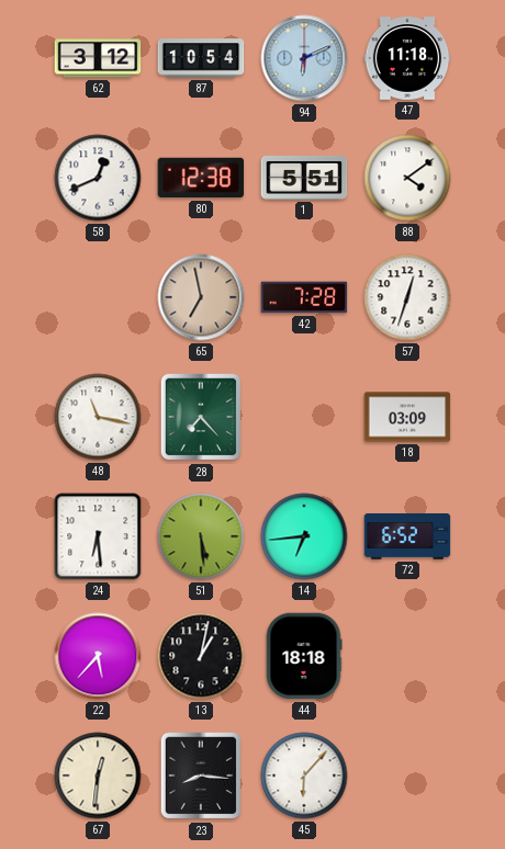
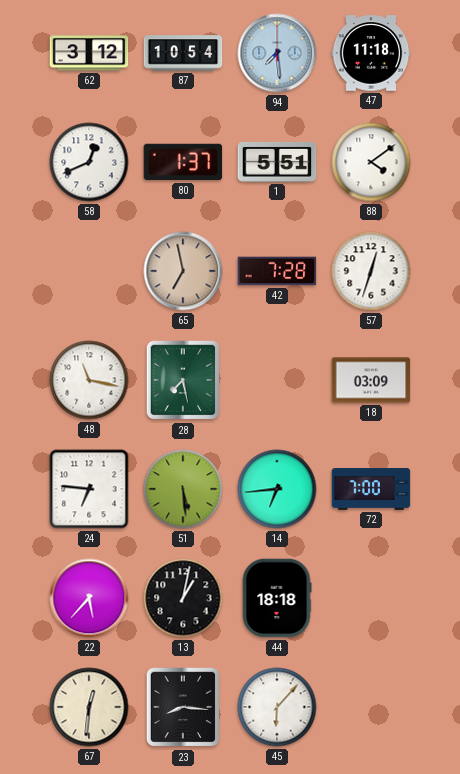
94: 6:11 -> 7:29
80: 12:38 -> 1:37
28: 7:23 -> 7:28
24: 6:29 -> 6:46
72: 6:52 -> 7:00
